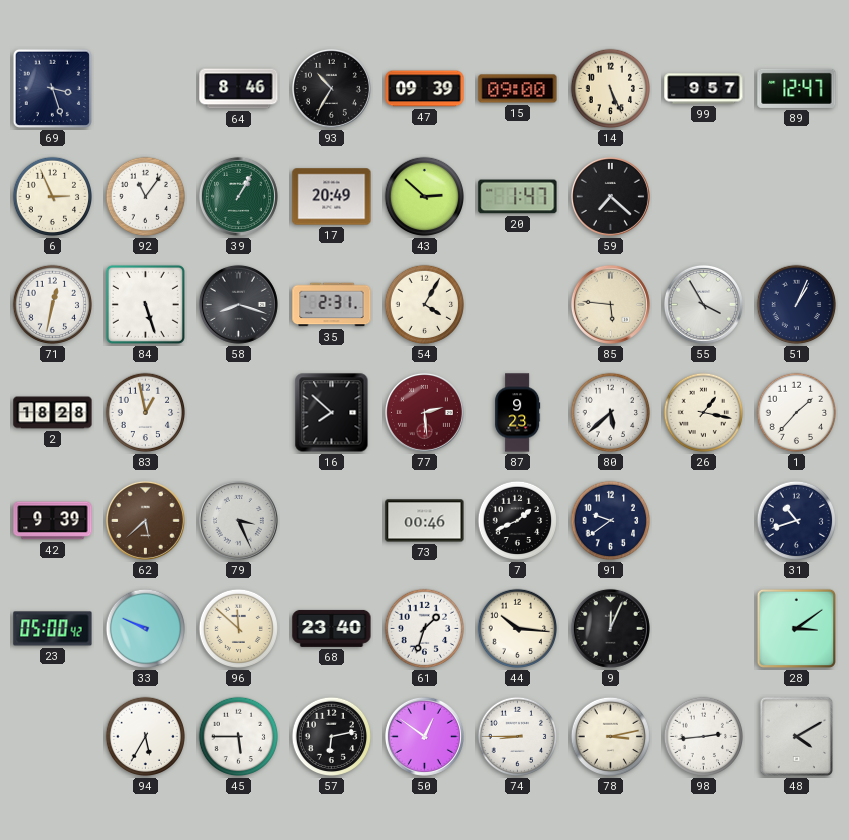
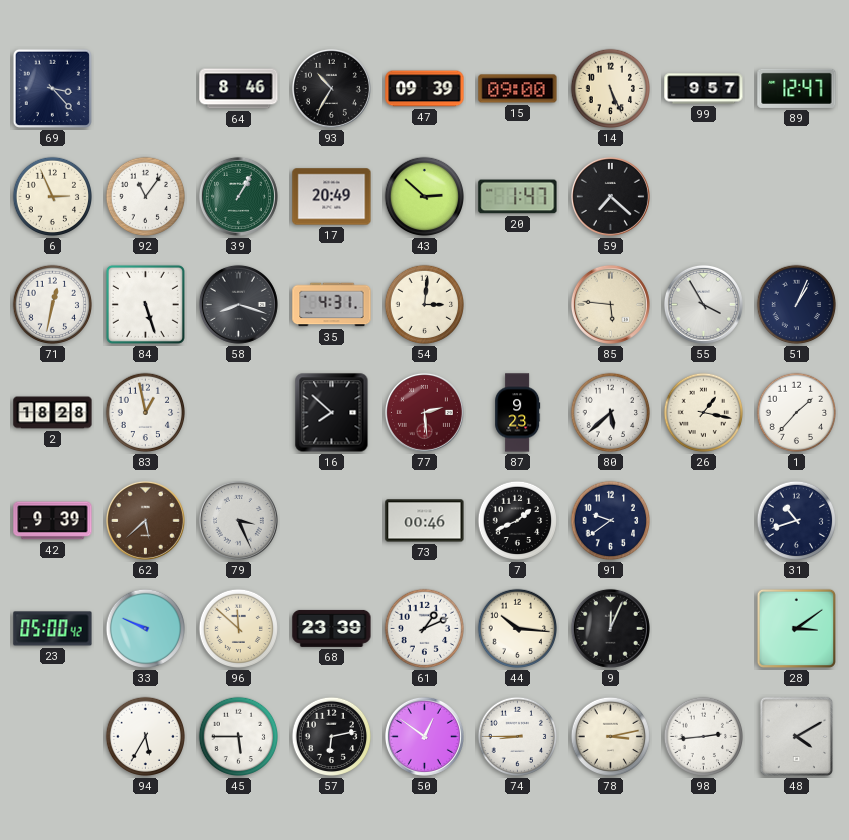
69: 3:27 -> 3:23
35: 2:31 -> 4:31
54: 4:05 -> 3:01
68: 23:40 -> 23:39
61: 1:33 -> 1:11
